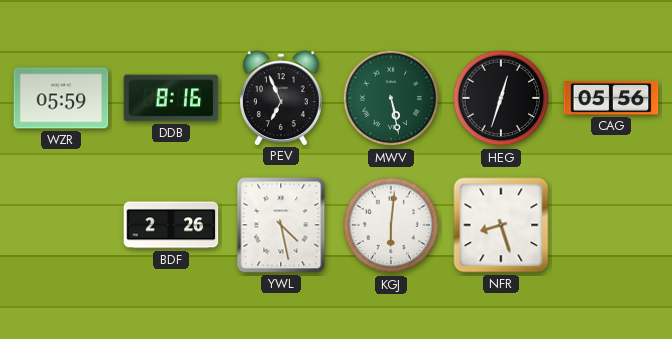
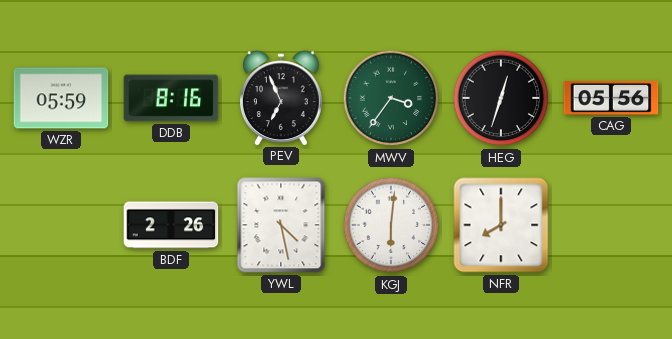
MWV: 5:28 -> 3:36
NFR: 8:27 -> 8:00
